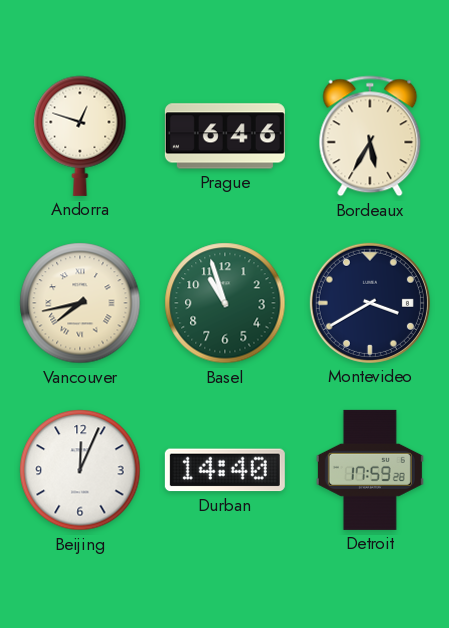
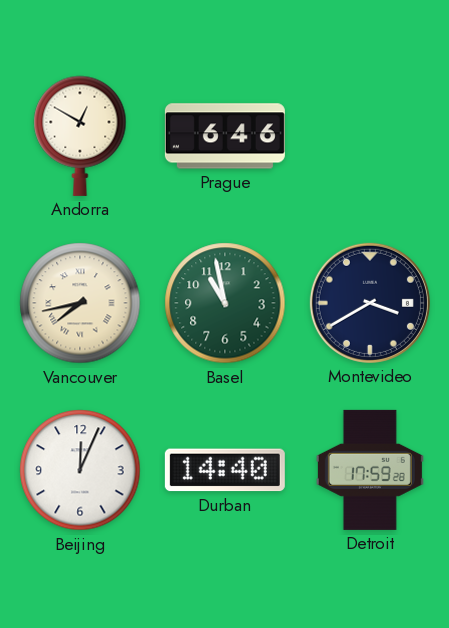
Andorra: 12:48 -> 12:50
Bordeaux: 5:35 -> none
Basel: 10:57 -> 10:58
